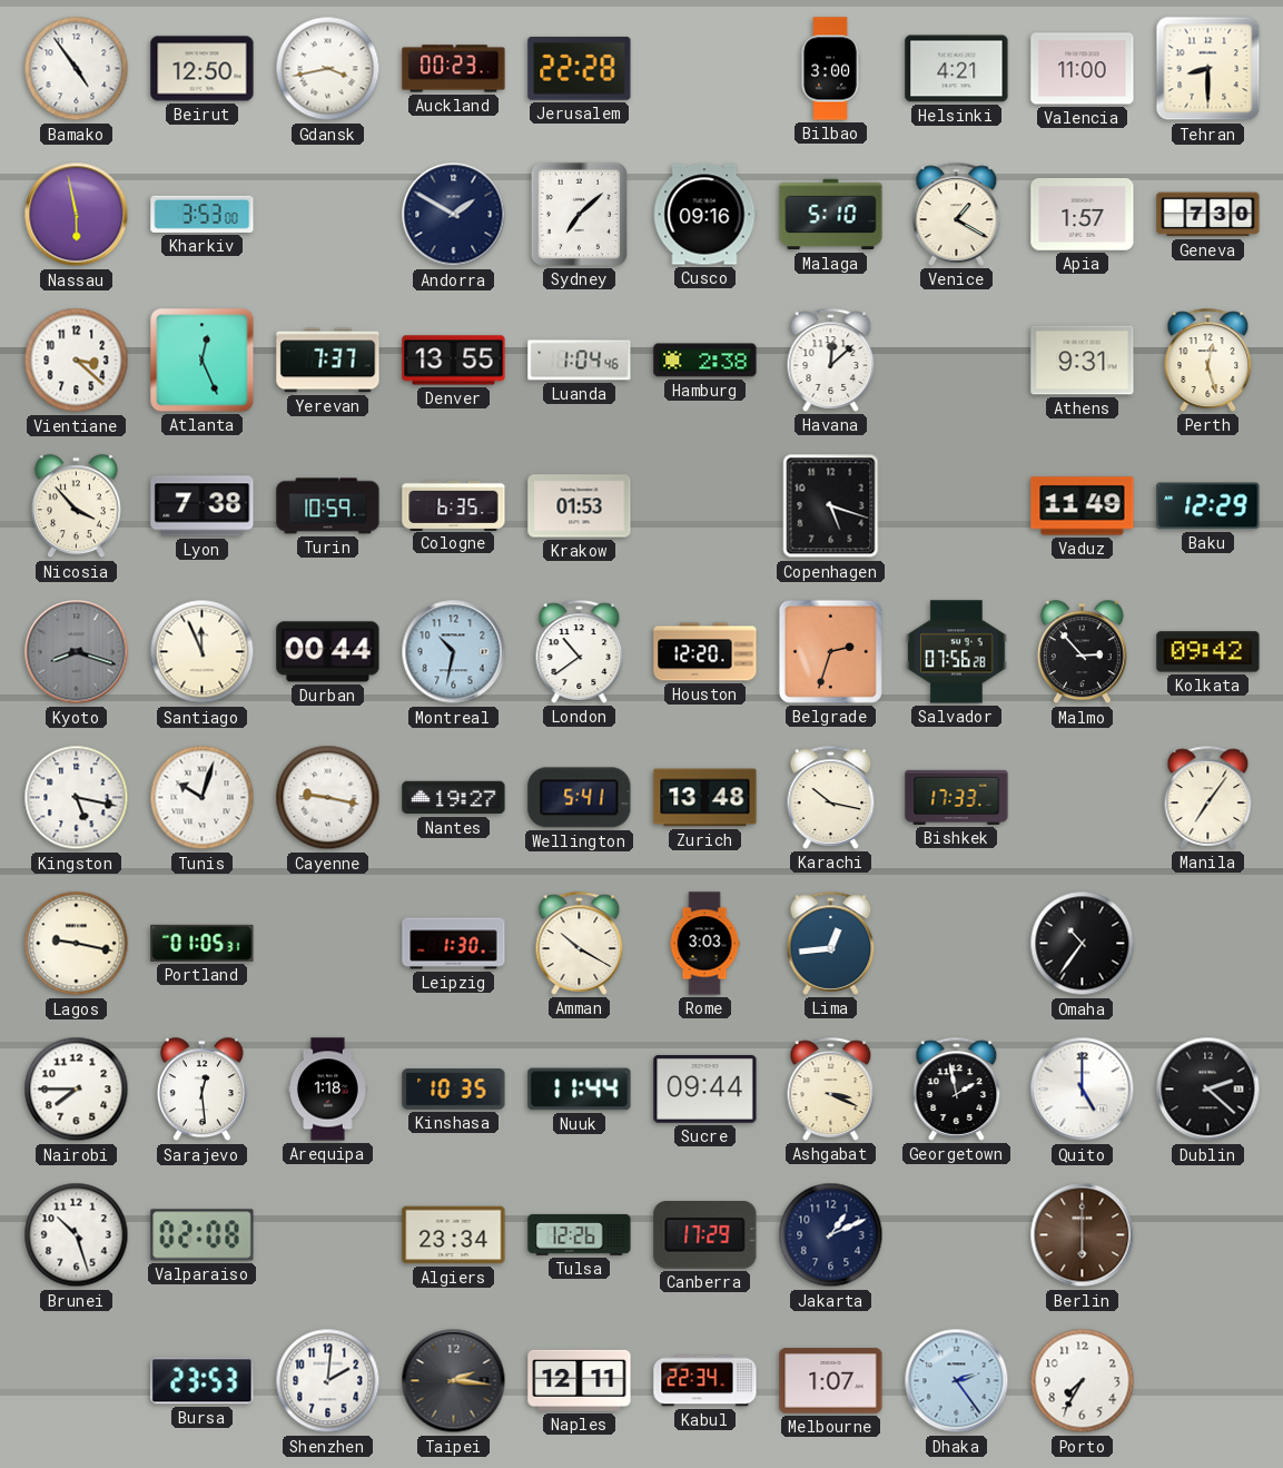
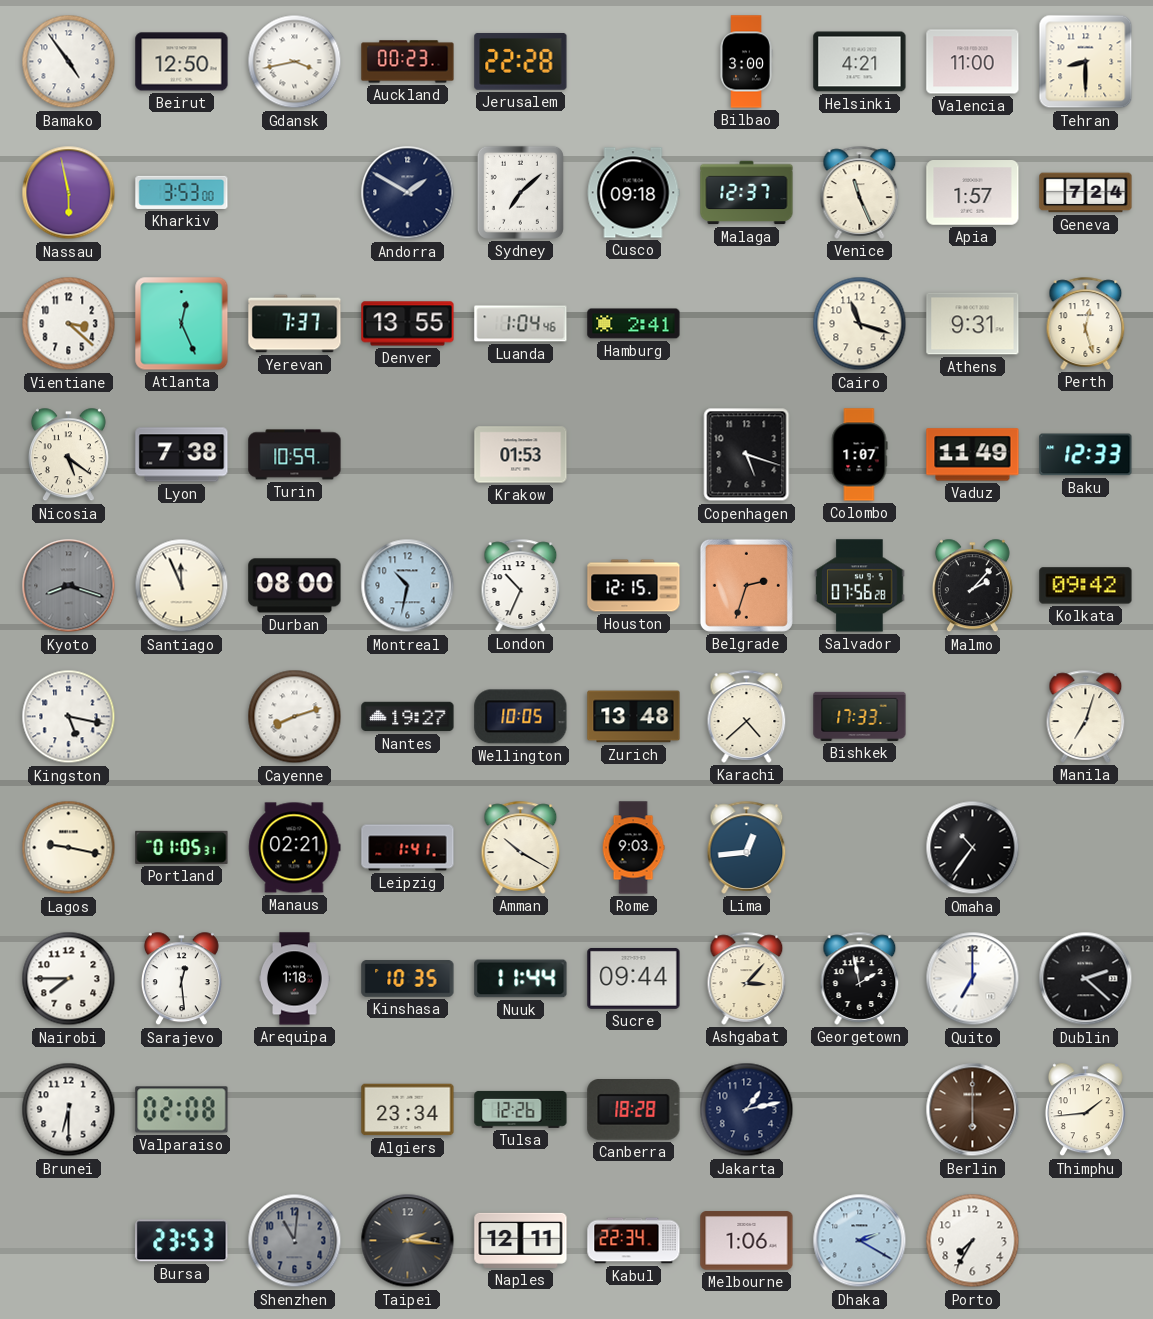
Cusco: 09:16 -> 09:18
Malaga: 5:10 -> 12:37
Venice: 1:20 -> 11:26
Geneva: 7:30 -> 7:24
Hamburg: 2:38 -> 2:41
Havana: 12:08 -> none
Cairo: none -> 11:18
Nicosia: 3:53 -> 5:21
Cologne: 6:35 -> none
Colombo: none -> 1:07
Baku: 12:29 -> 12:33
Durban: 00:44 -> 08:00
London: 10:39 -> 10:34
Houston: 12:20 -> 12:15
Malmo: 2:53 -> 2:07
Tunis: 10:03 -> none
Cayenne: 9:17 -> 8:12
Wellington: 5:41 -> 10:05
Karachi: 10:17 -> 4:38
Manila: 7:06 -> 7:03
Manaus: none -> 02:21
Leipzig: 1:30 -> 1:41
Rome: 3:03 -> 9:03
Ashgabat: 3:19 -> 3:07
Quito: 5:00 -> 7:00
Brunei: 10:27 -> 6:30
Canberra: 17:29 -> 18:28
Jakarta: 1:11 -> 1:13
Thimphu: none -> 1:44
Shenzhen: 2:01 -> 11:01
Shenzhen dial: white -> grey
Melbourne: 1:07 -> 1:06
Dhaka: 2:24 -> 2:20
